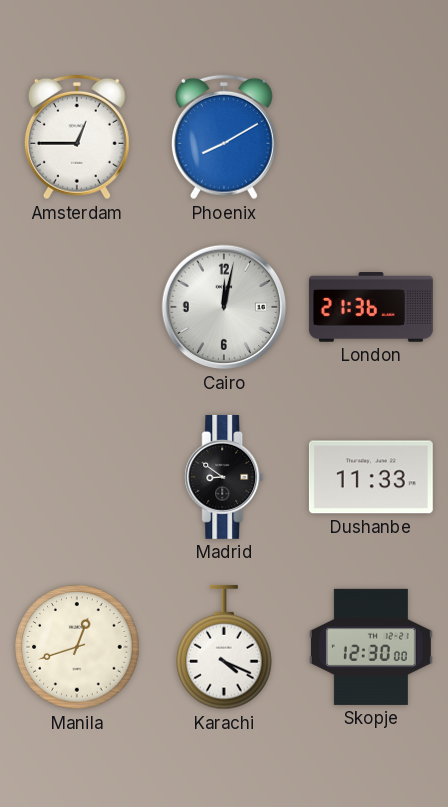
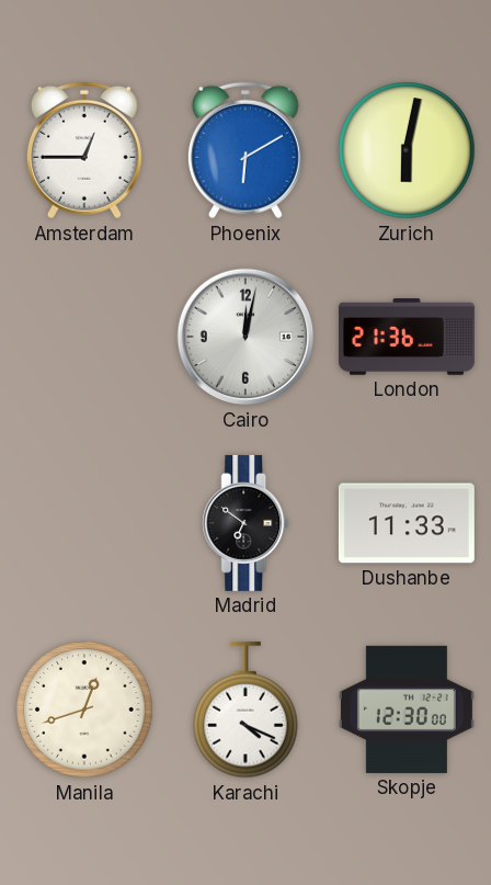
Phoenix: 8:10 -> 6:10
Zurich: none -> 6:02
Madrid: 8:51 -> 6:51
